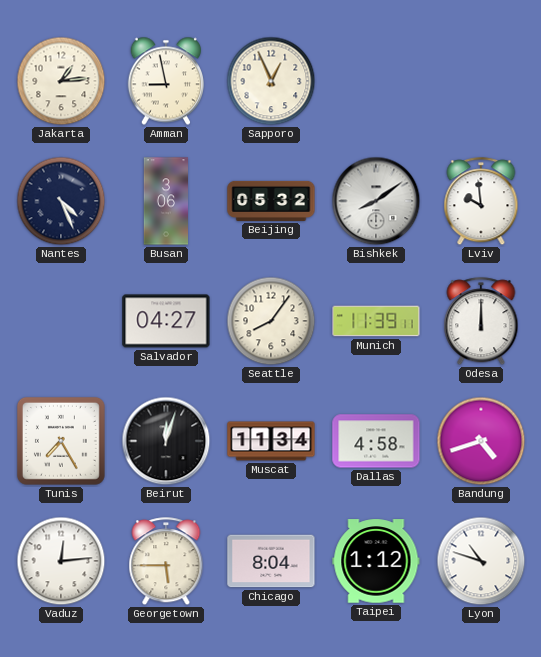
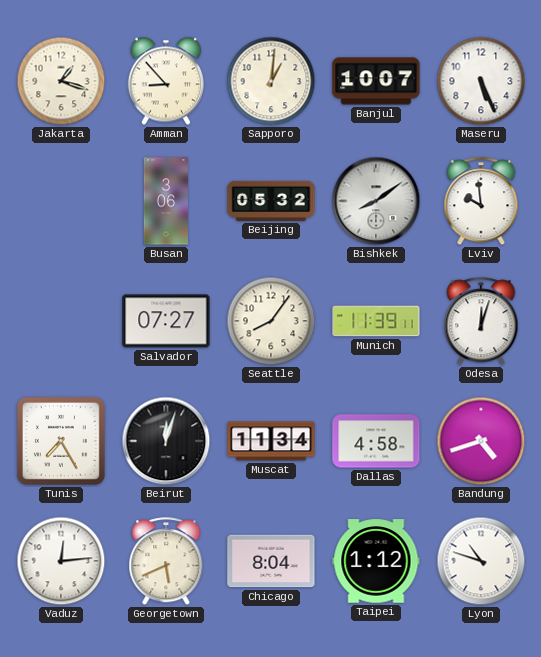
Jakarta: 1:14 -> 1:18
Amman: 8:58 -> 8:53
Sapporo: 12:56 -> 1:01
Banjul: none -> 10:07
Maseru: none -> 5:26
Nantes: 4:26 -> none
Salvador: 04:27 -> 07:27
Odesa: 12:00 -> 12:03
Georgetown: 5:45 -> 5:41
